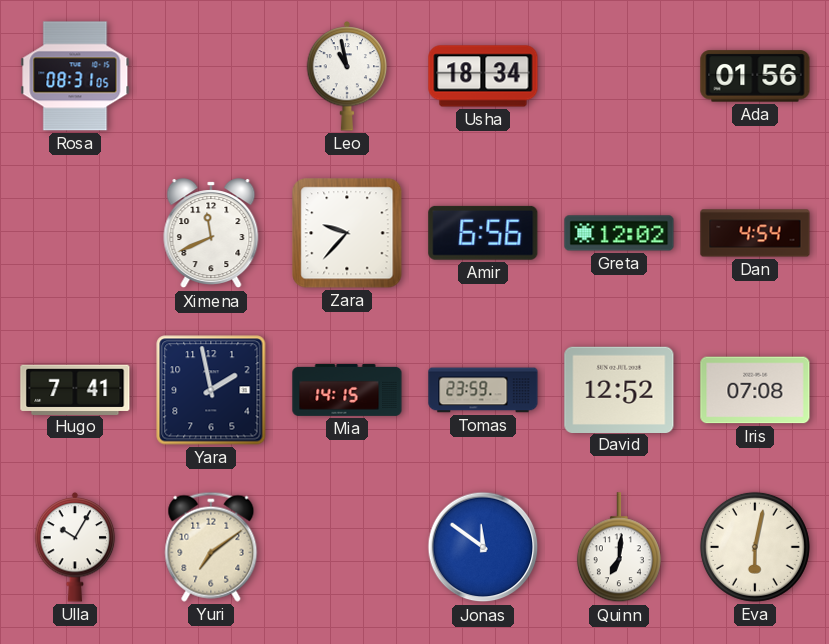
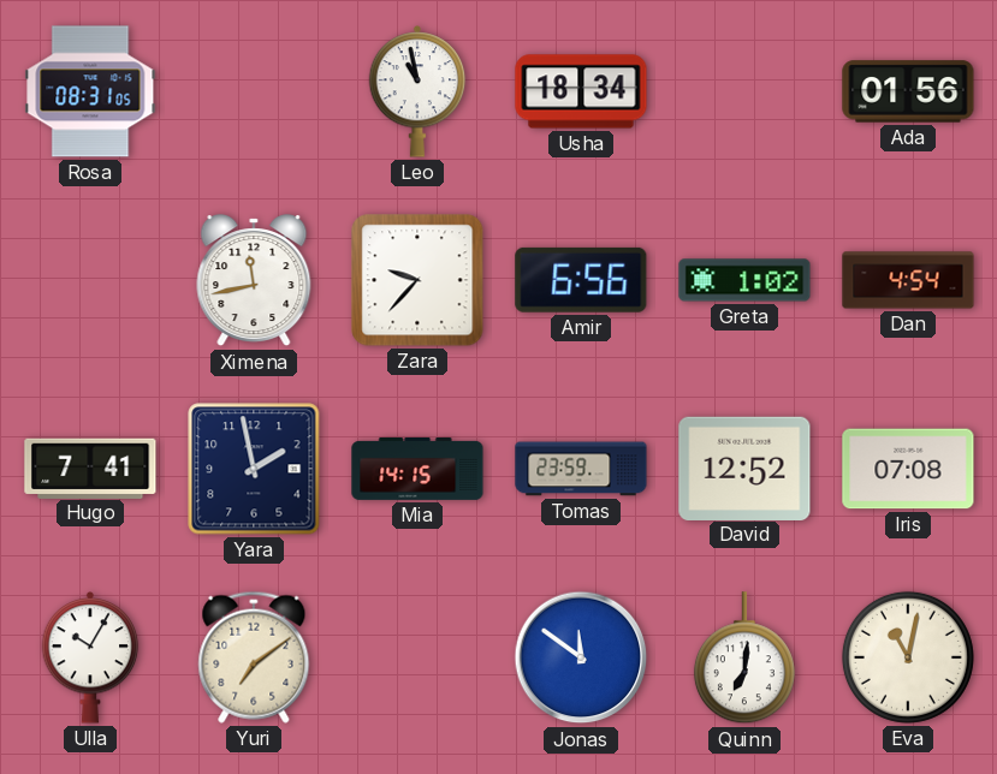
Ximena: 11:41 -> 11:43
Greta: 12:02 -> 1:02
Eva: 6:02 -> 11:02
